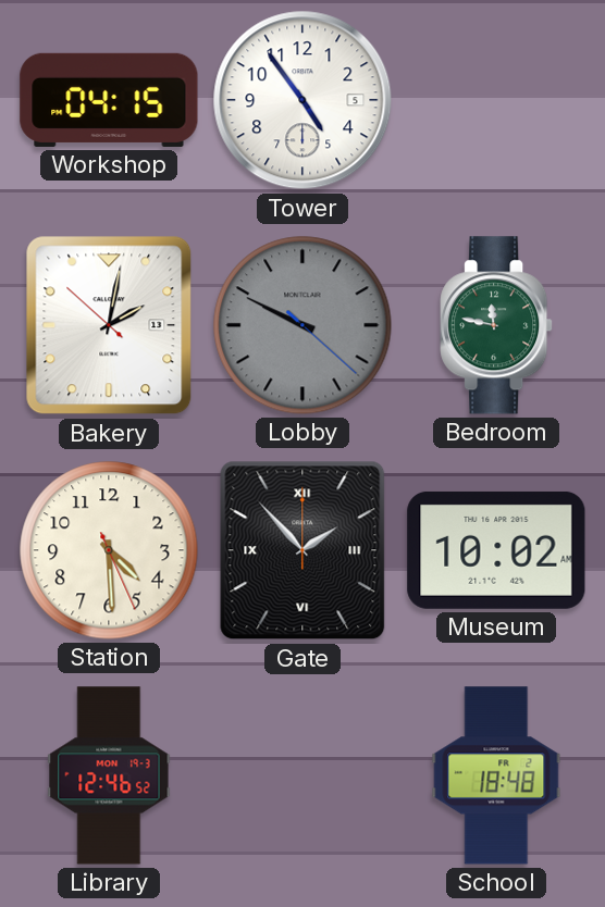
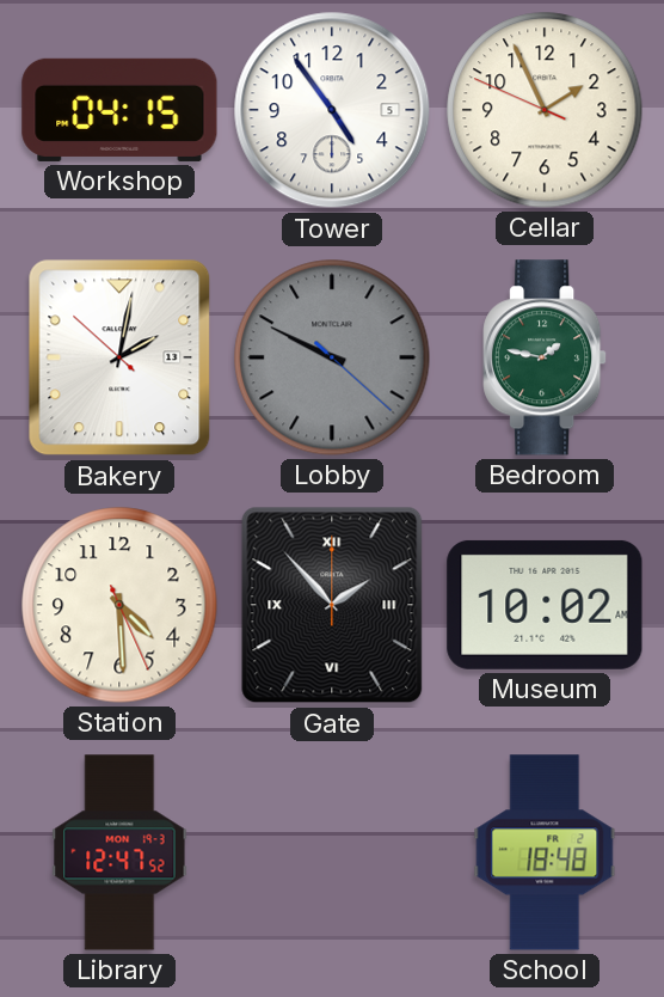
Cellar: none -> 1:55
Bedroom: 11:47 -> 1:47
Library: 12:46 -> 12:47
